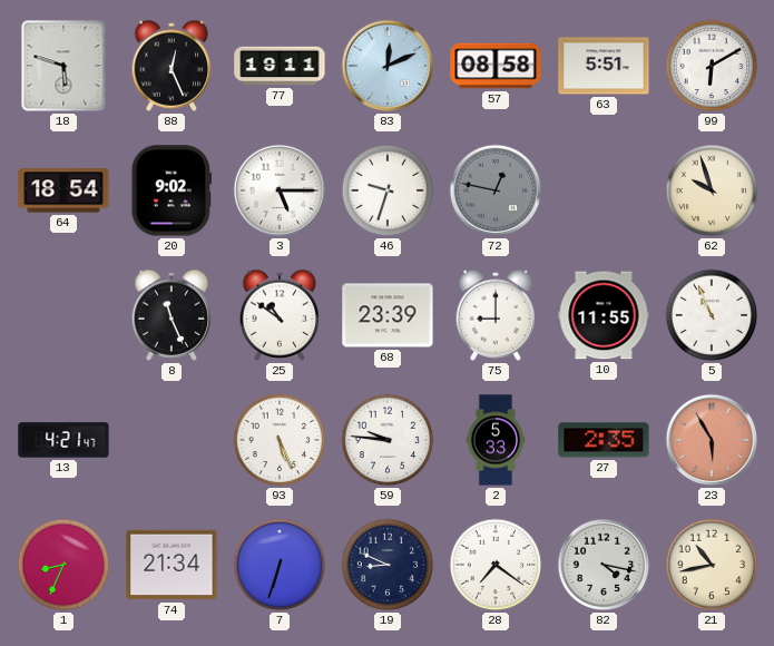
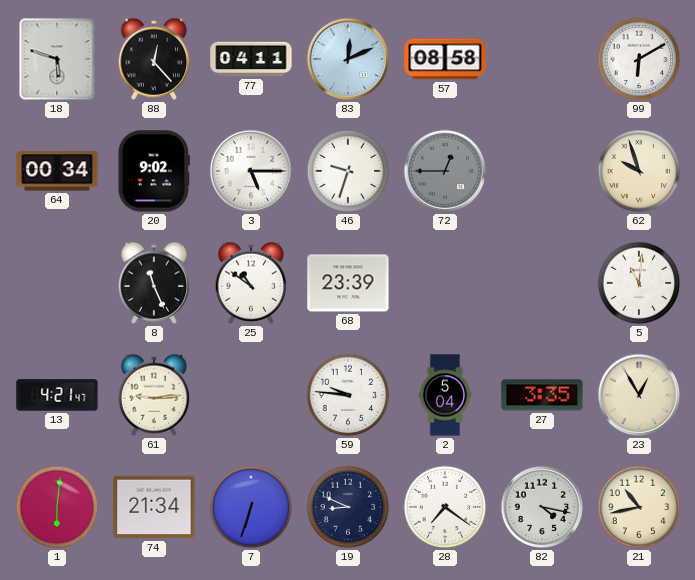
88: 12:26 -> 12:23
77: 19:11 -> 04:11
63: 5:51 -> none
64: 18:54 -> 00:34
72: 12:47 -> 12:45
75: 9:00 -> none
10: 11:55 -> none
5: 10:56 -> 11:01
61: none -> 9:14
93: 5:26 -> none
2: 5:33 -> 5:04
27: 2:35 -> 3:35
23: 5:55 -> 12:55
23 dial: salmon -> cream
1: 8:34 -> 6:01
